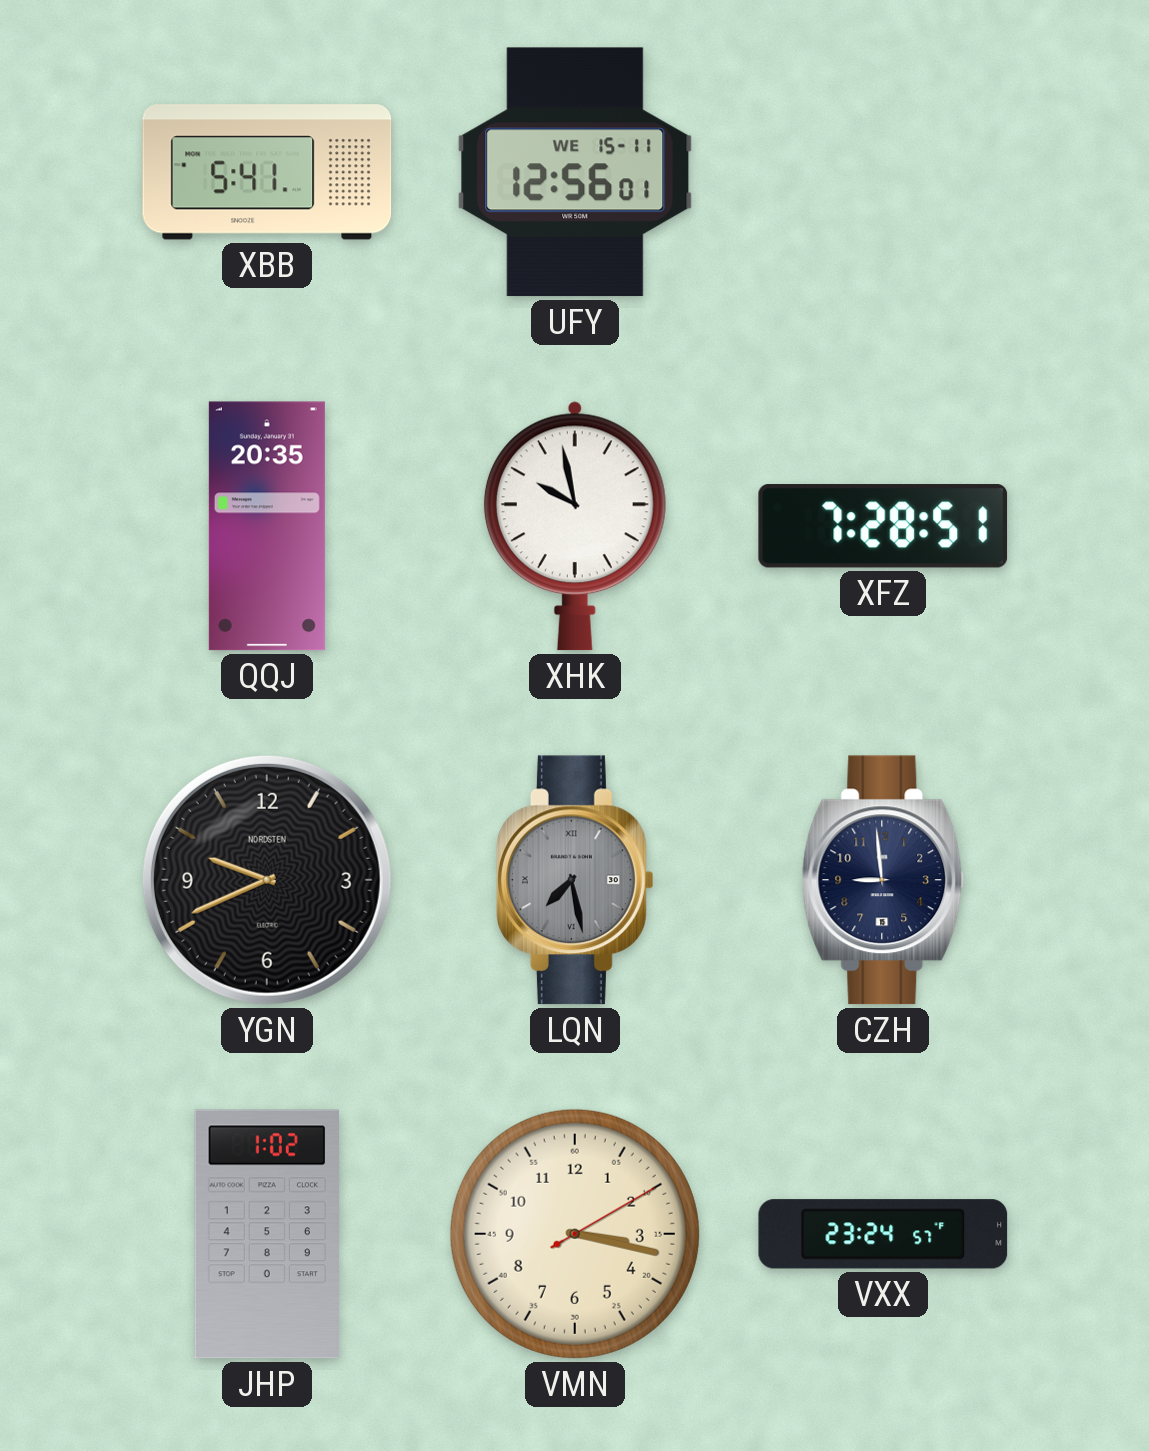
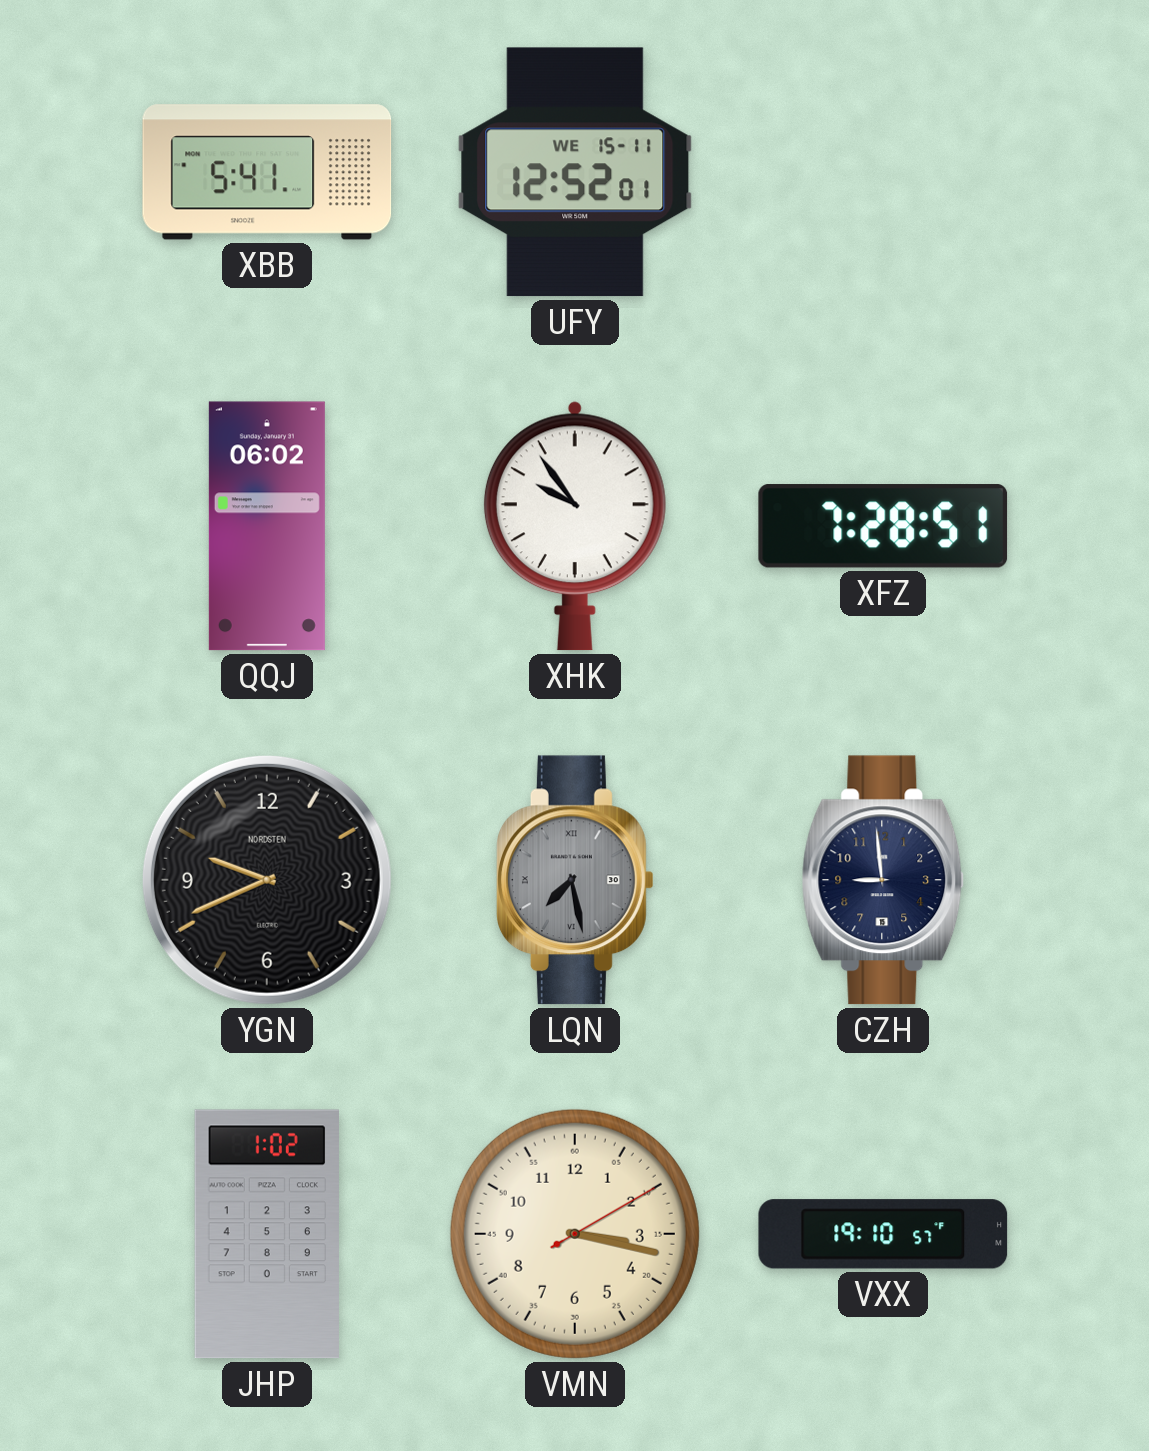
UFY: 12:56 -> 12:52
QQJ: 20:35 -> 06:02
XHK: 9:58 -> 9:54
VXX: 23:24 -> 19:10
